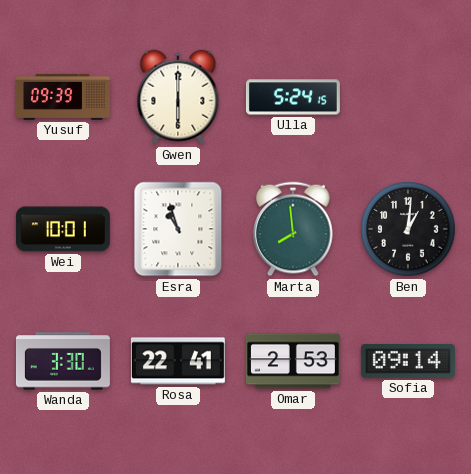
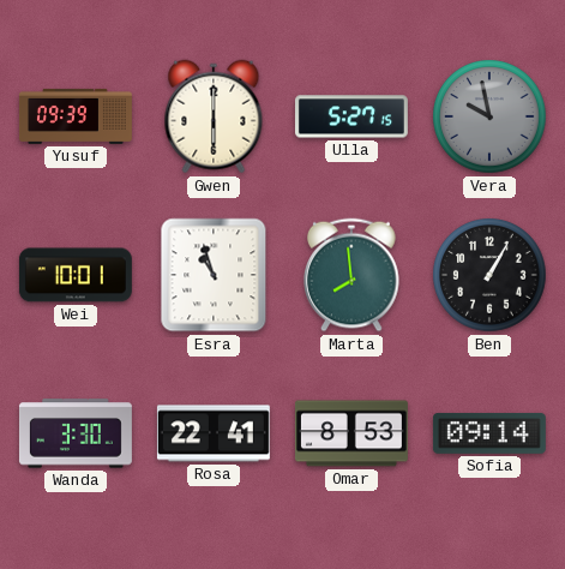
Ulla: 5:24 -> 5:27
Vera: none -> 9:58
Ben: 1:01 -> 1:05
Omar: 2:53 -> 8:53
